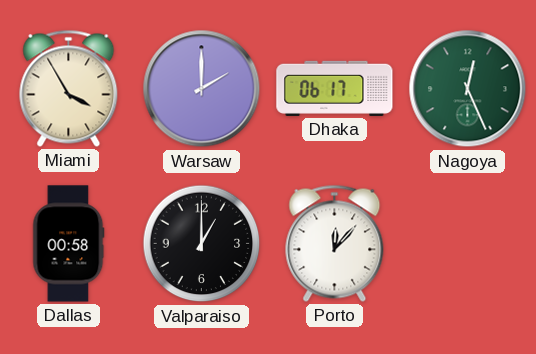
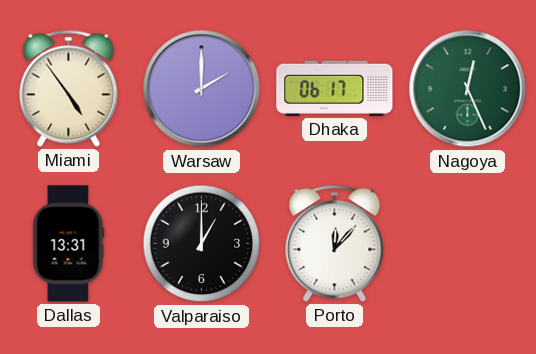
Miami: 3:55 -> 4:54
Dallas: 00:58 -> 13:31
